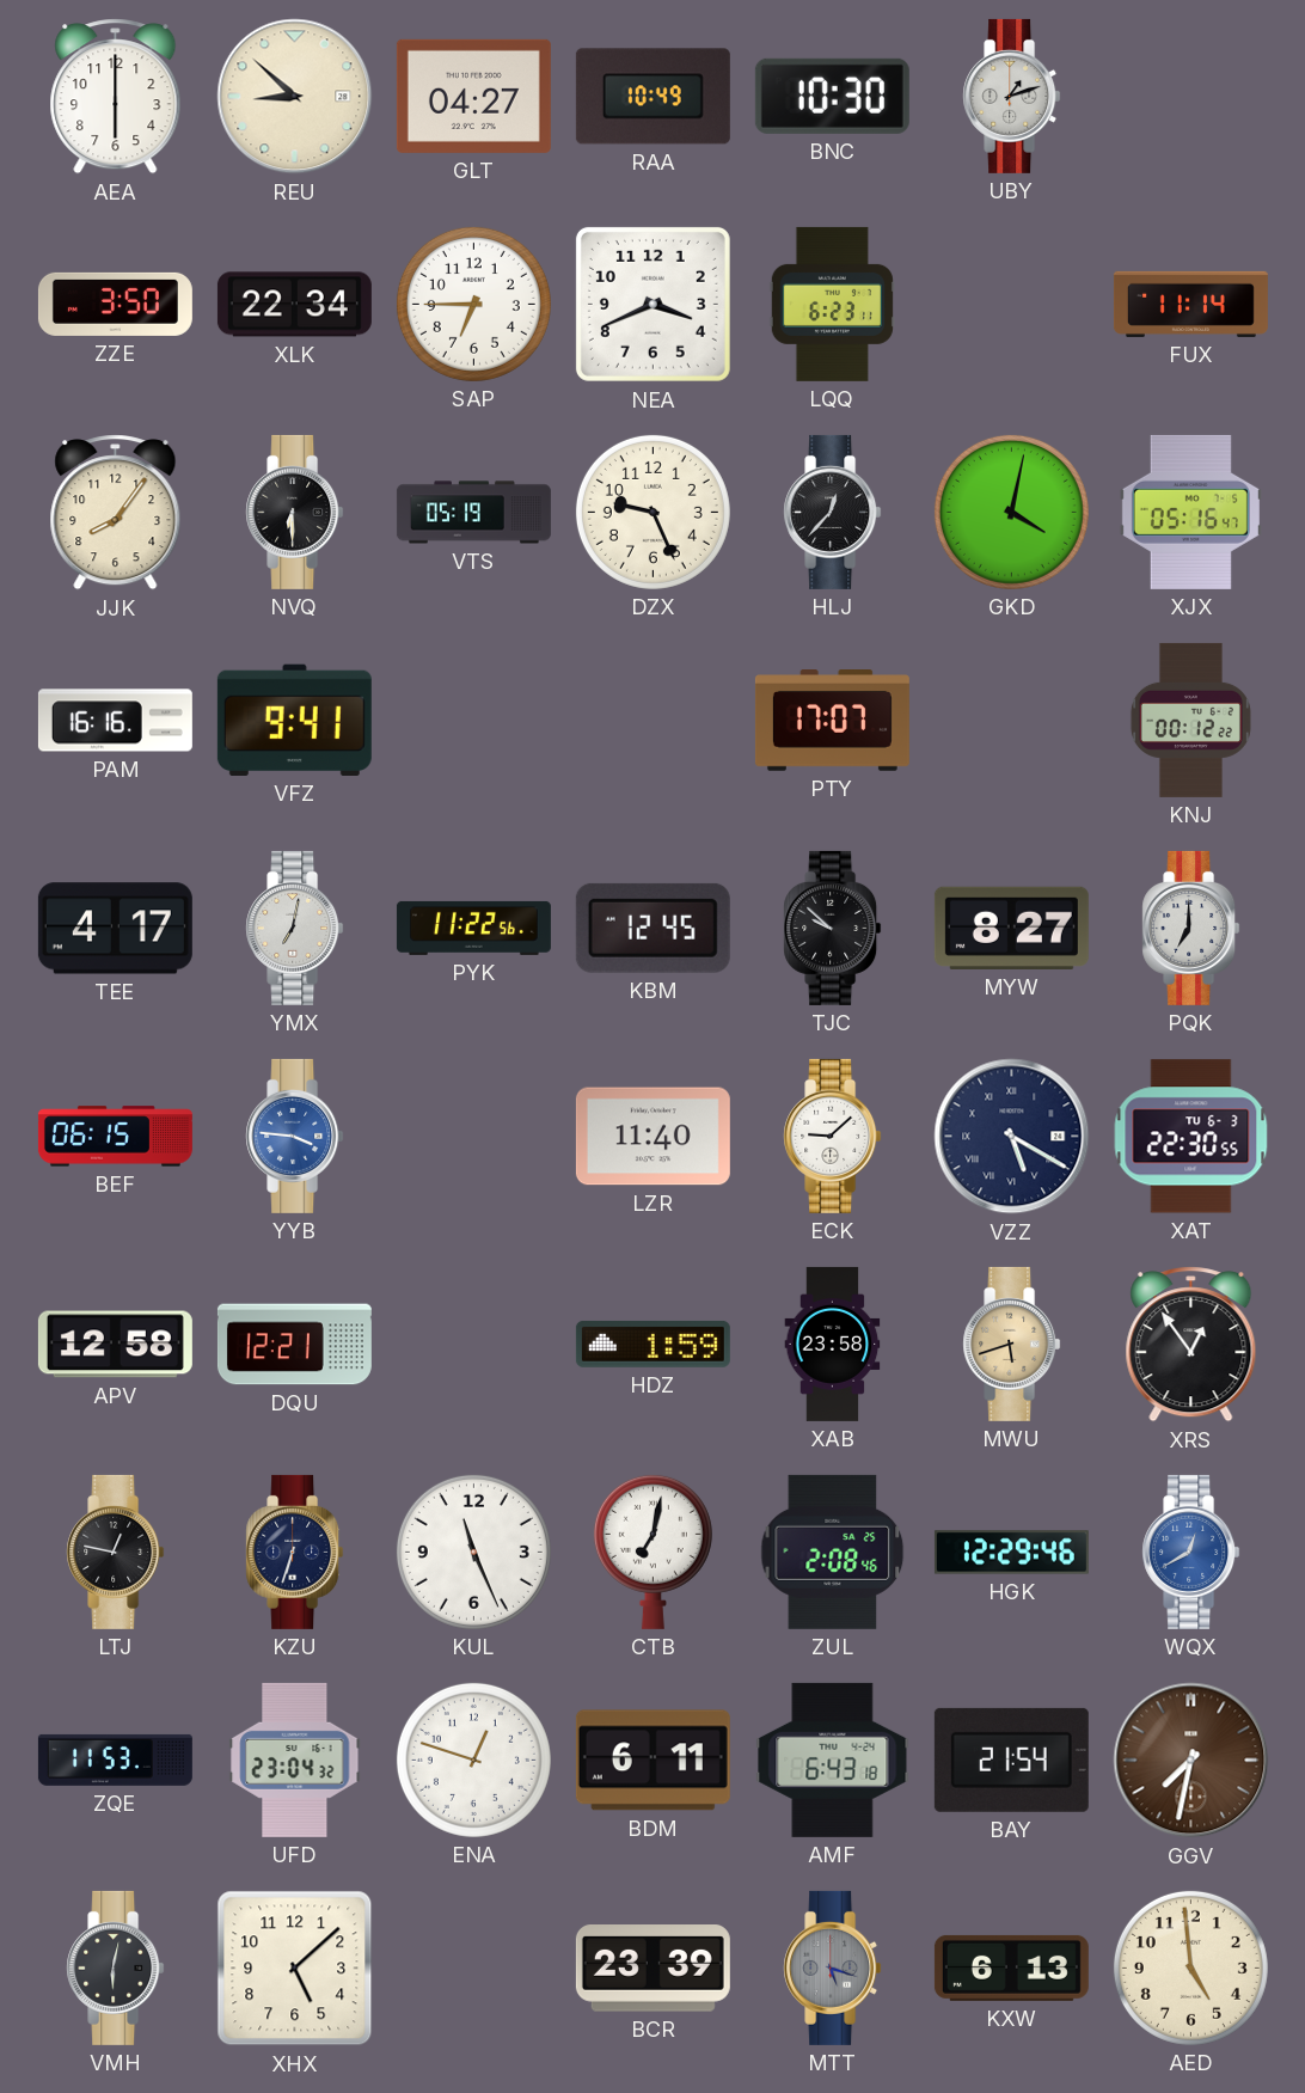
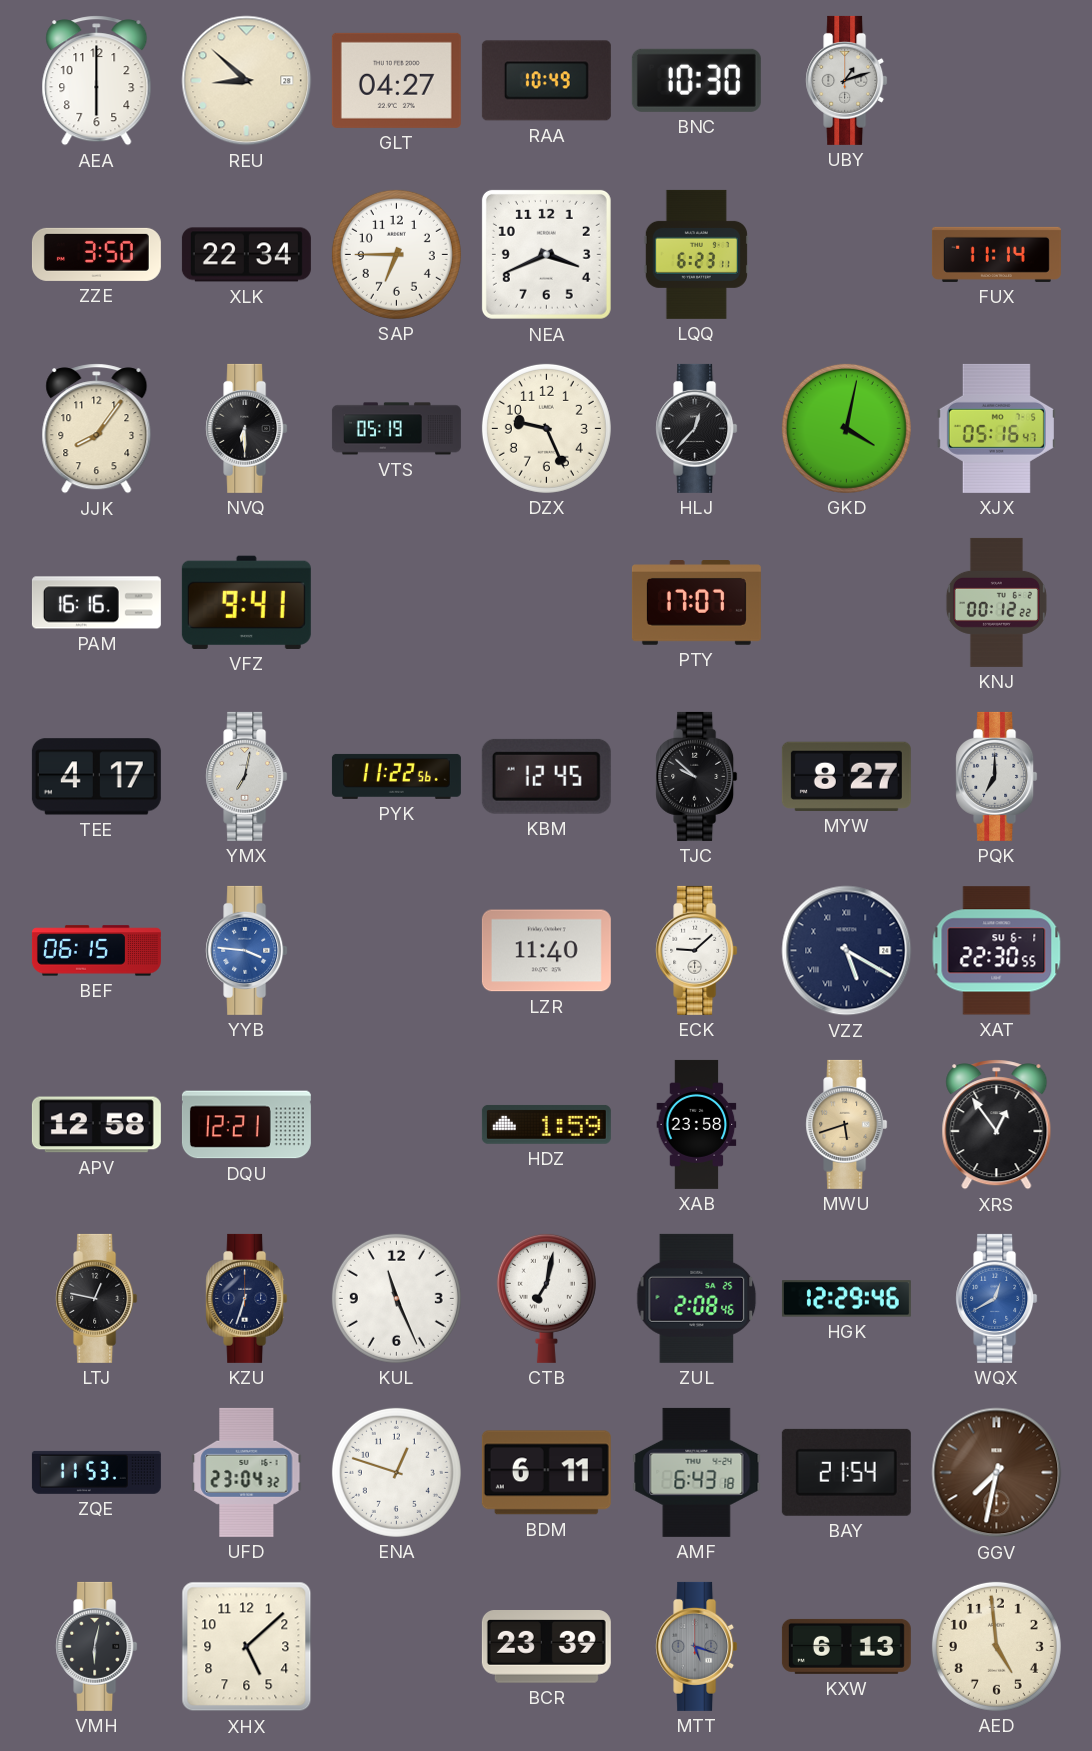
XAT date: TU 6-3 -> SU 6-1
